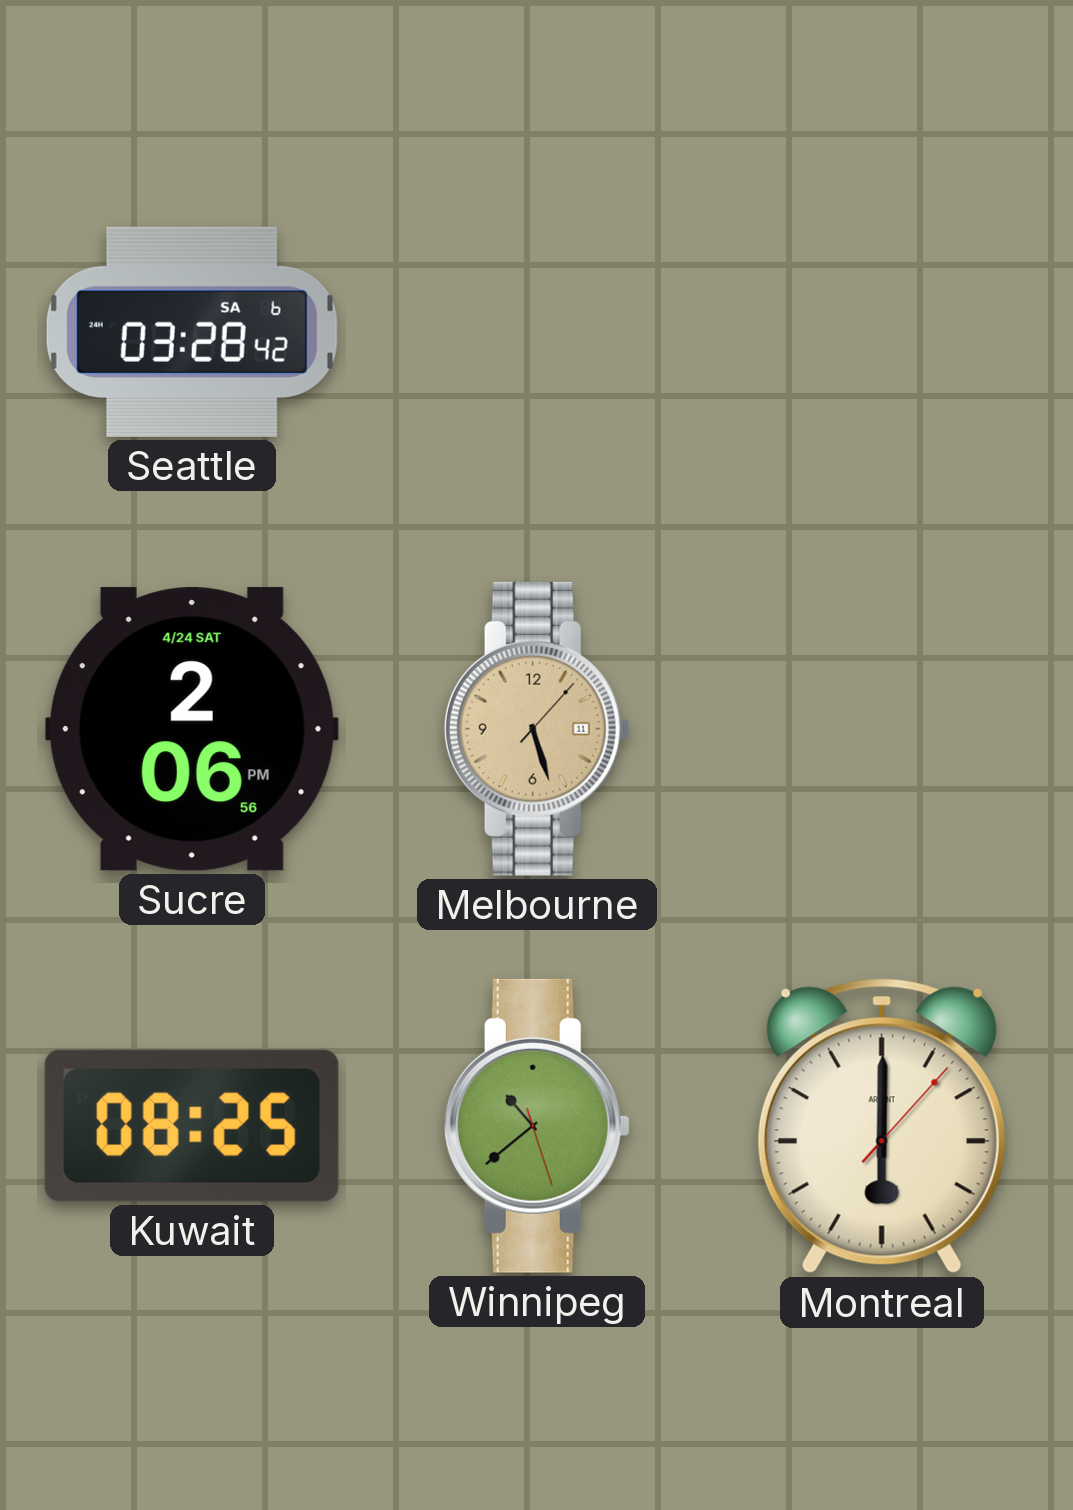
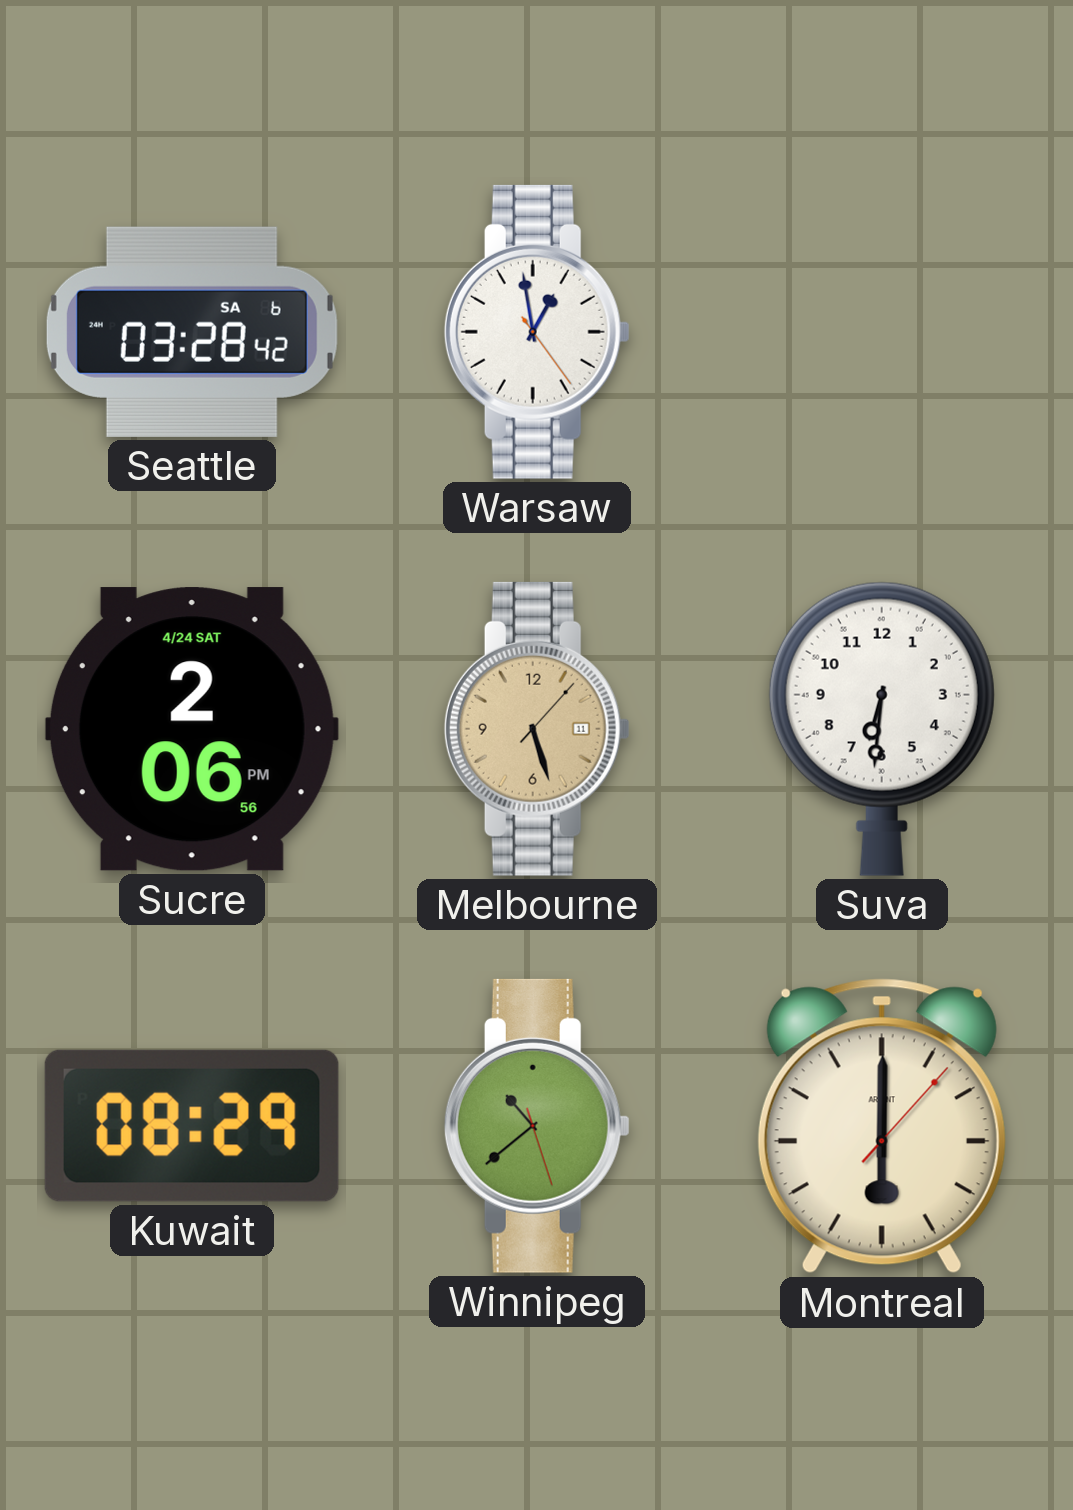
Warsaw: none -> 12:58
Suva: none -> 6:31
Kuwait: 08:25 -> 08:29
